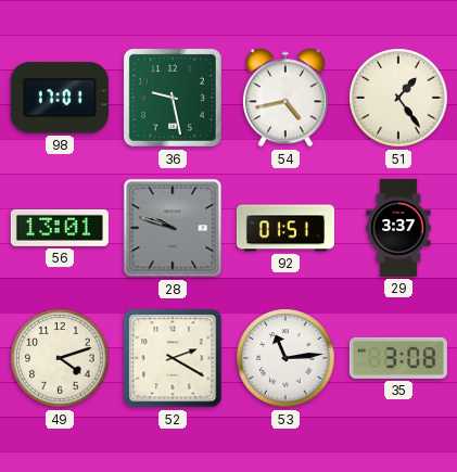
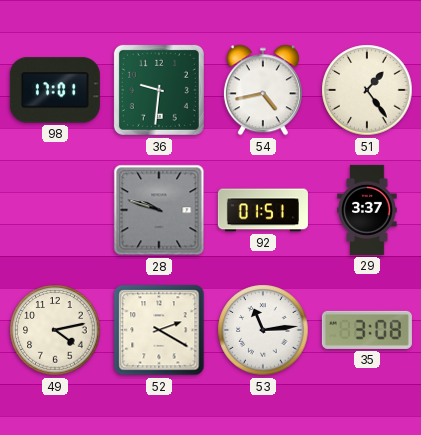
36: 9:28 -> 9:31
56: 13:01 -> none
49: 4:12 -> 4:13
